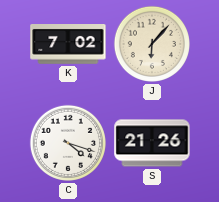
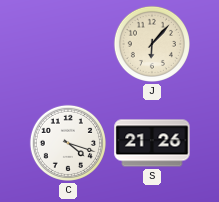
K: 7:02 -> none
